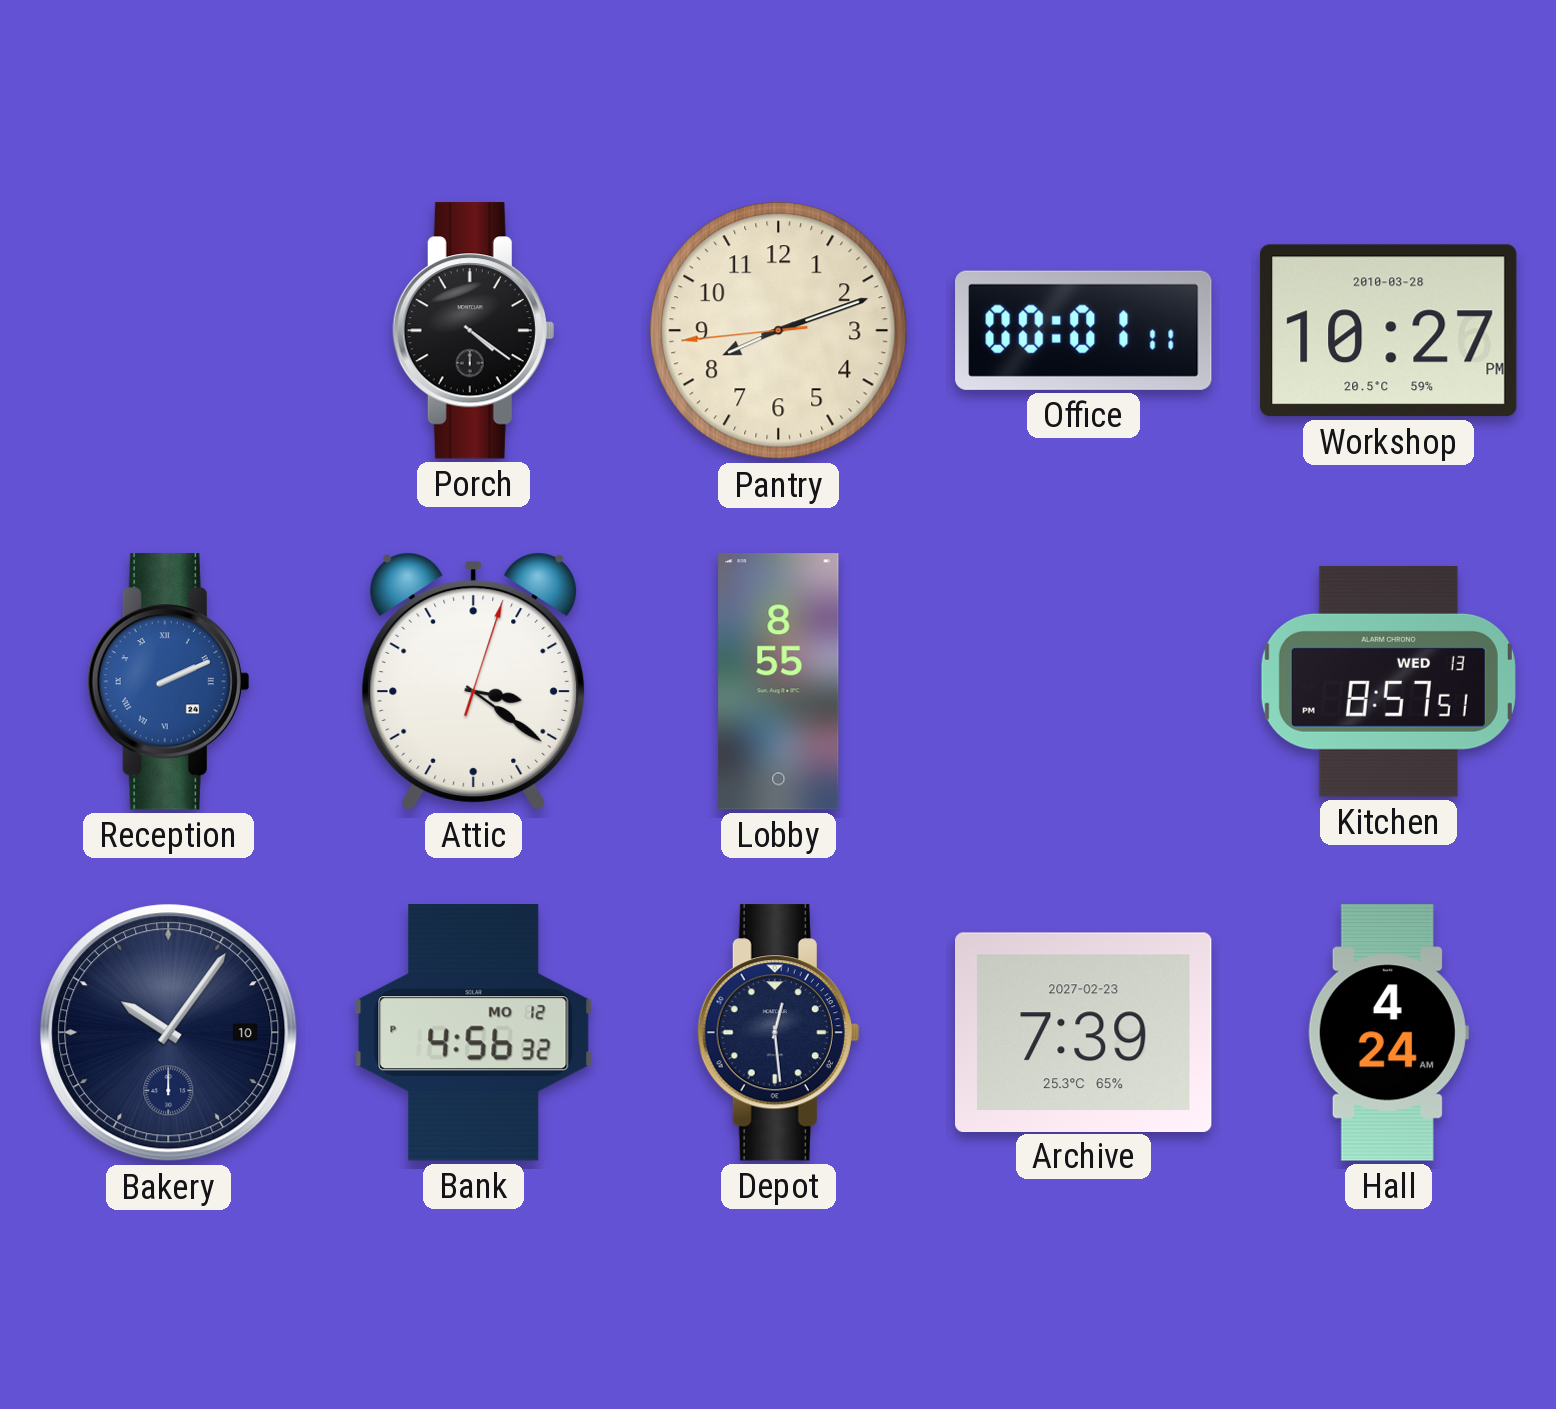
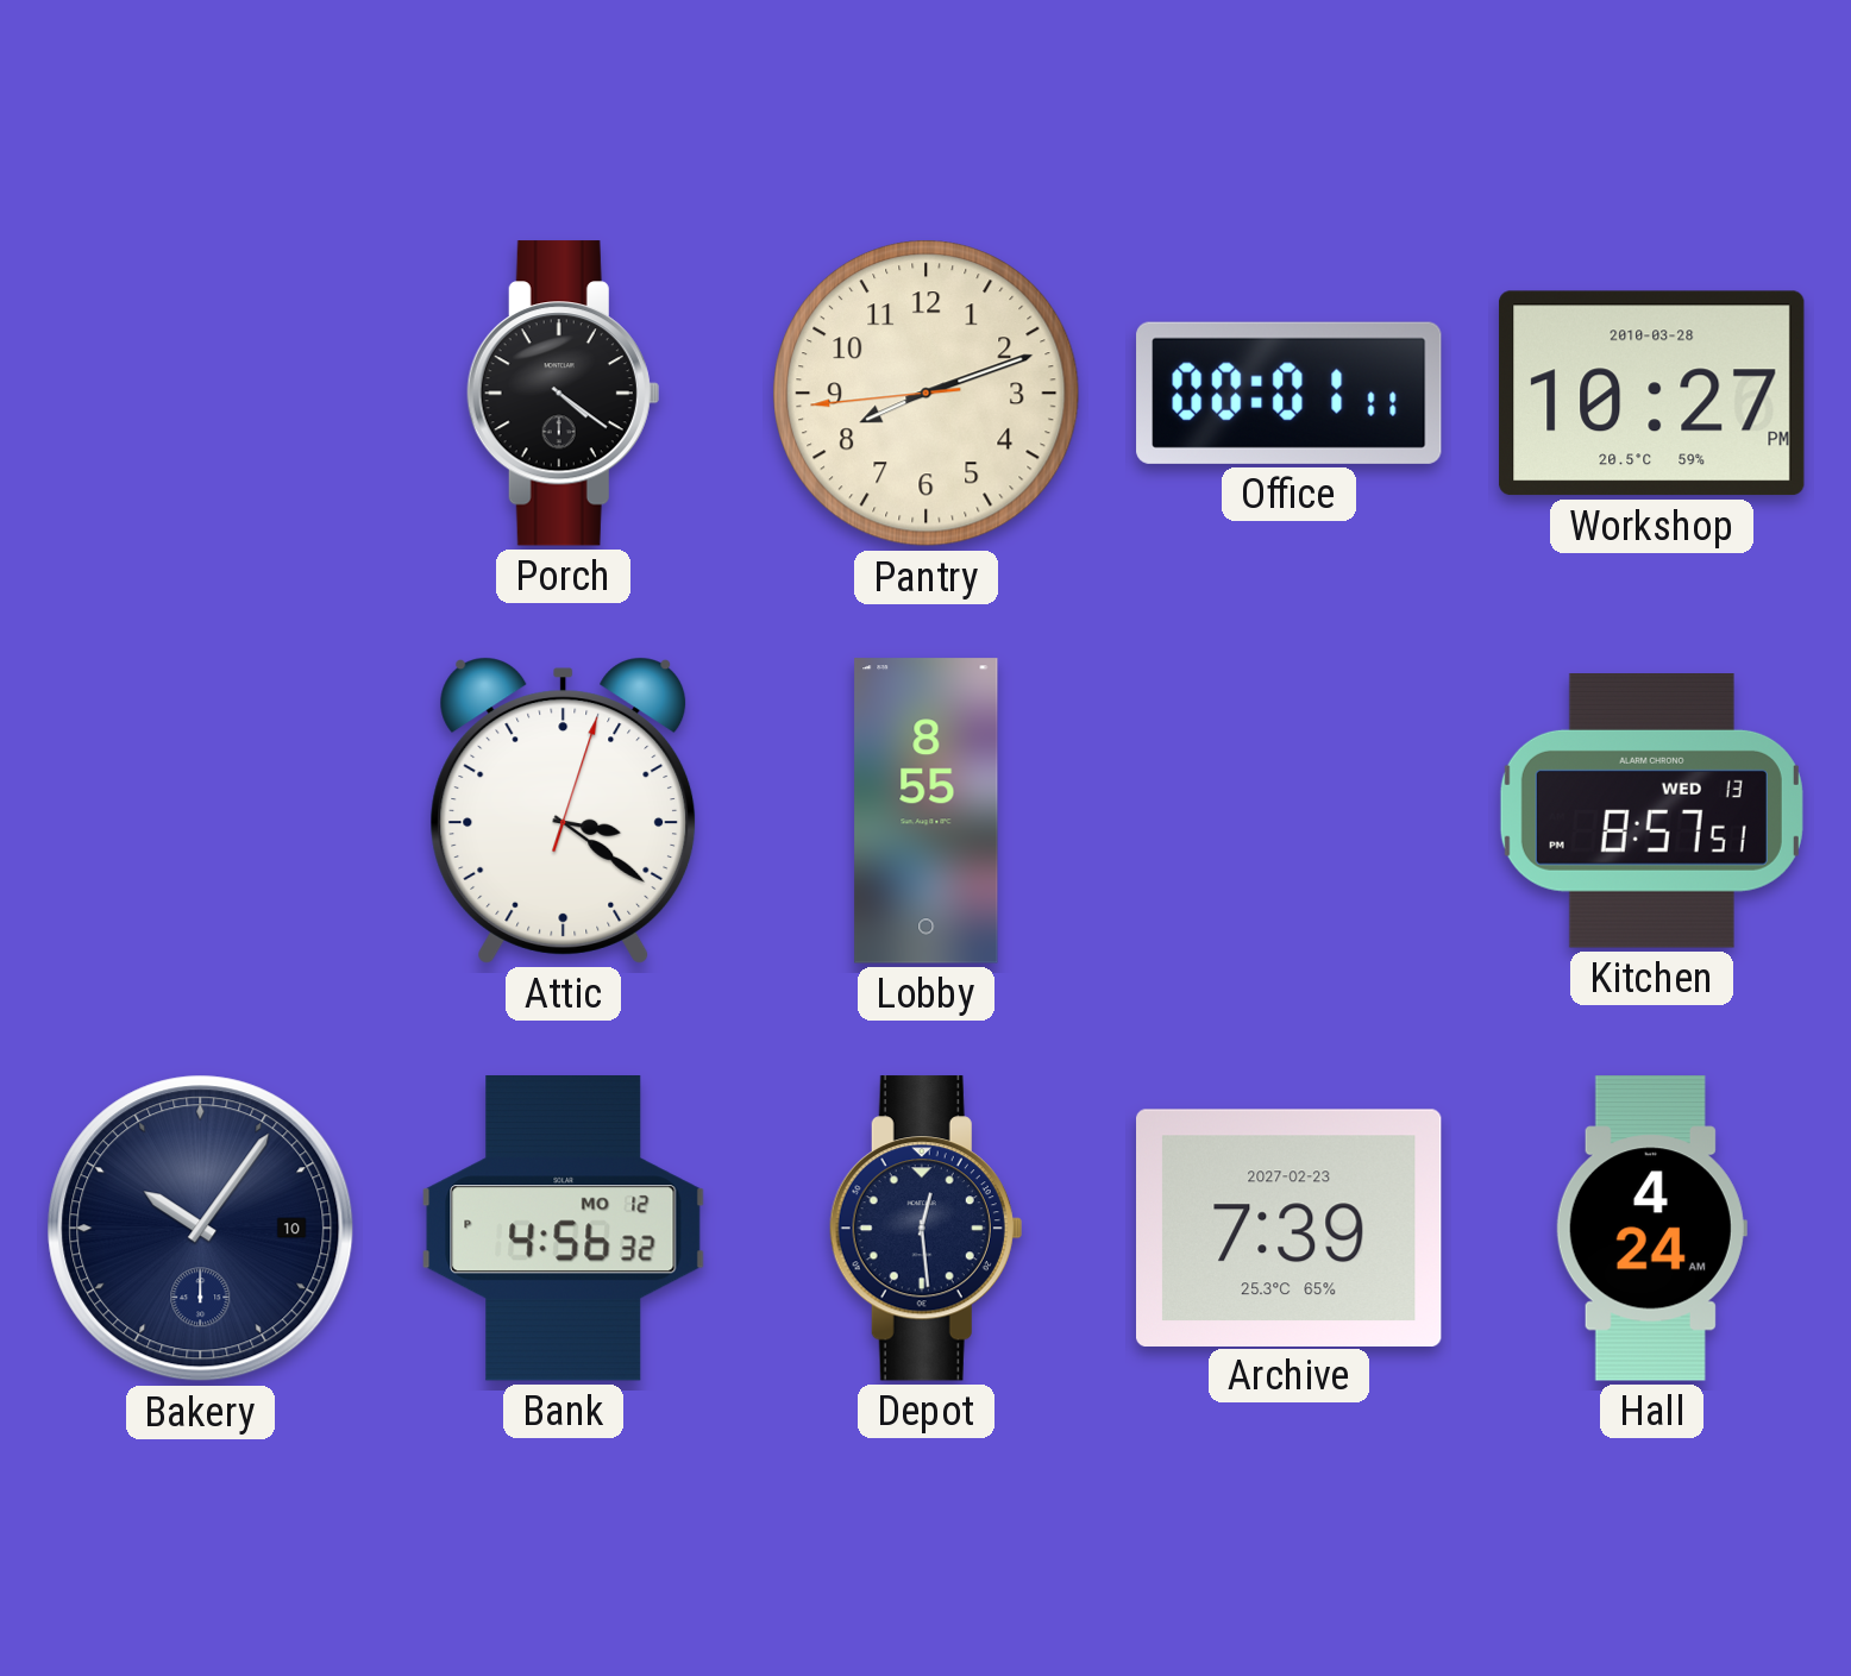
Reception: 2:11 -> none
